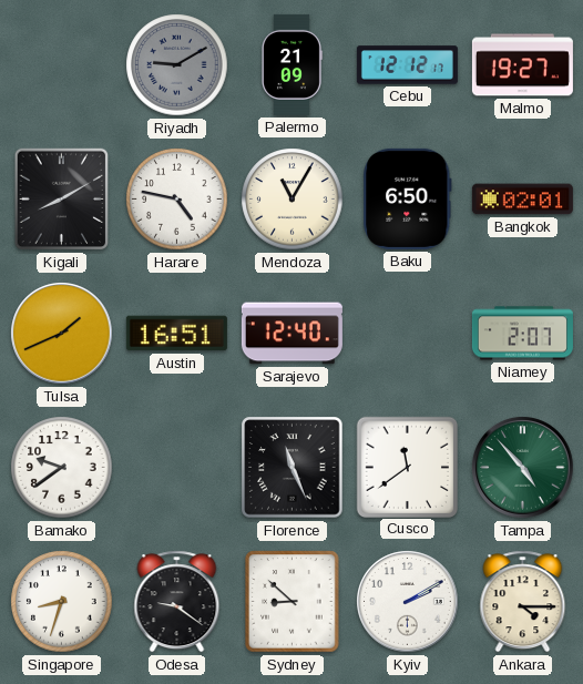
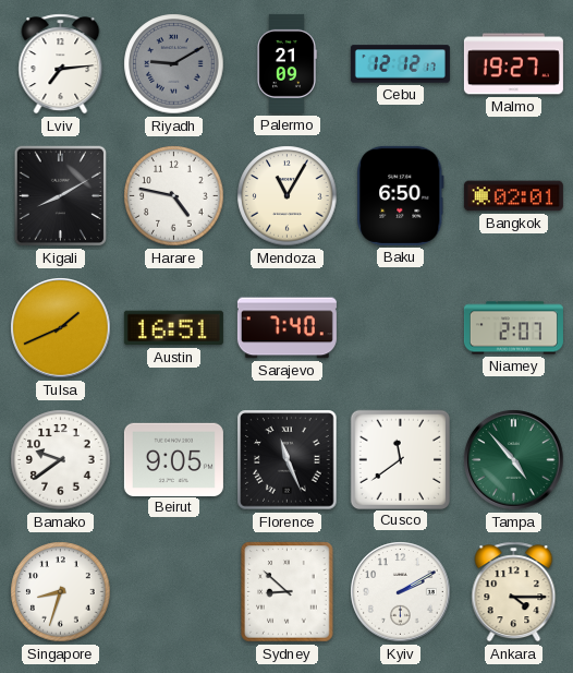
Lviv: none -> 7:14
Sarajevo: 12:40 -> 7:40
Beirut: none -> 9:05
Odesa: 9:21 -> none
